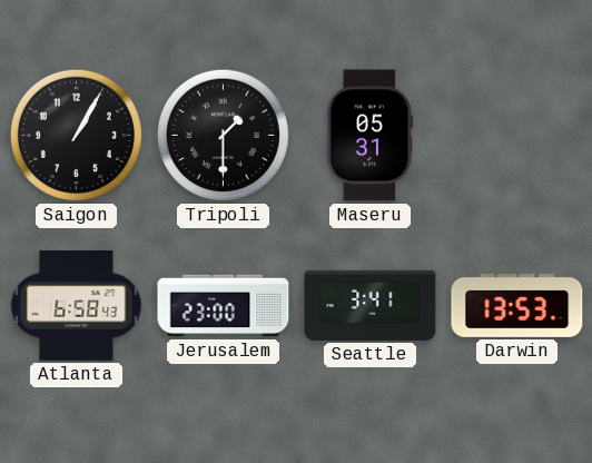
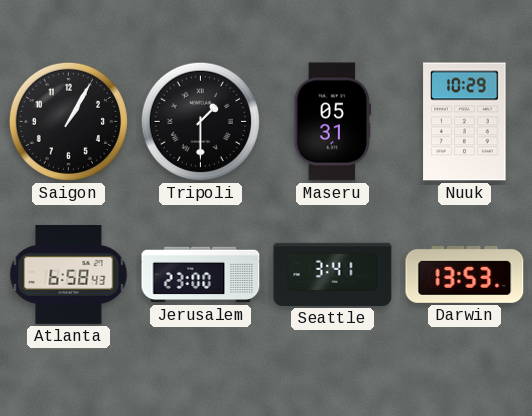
Nuuk: none -> 10:29
